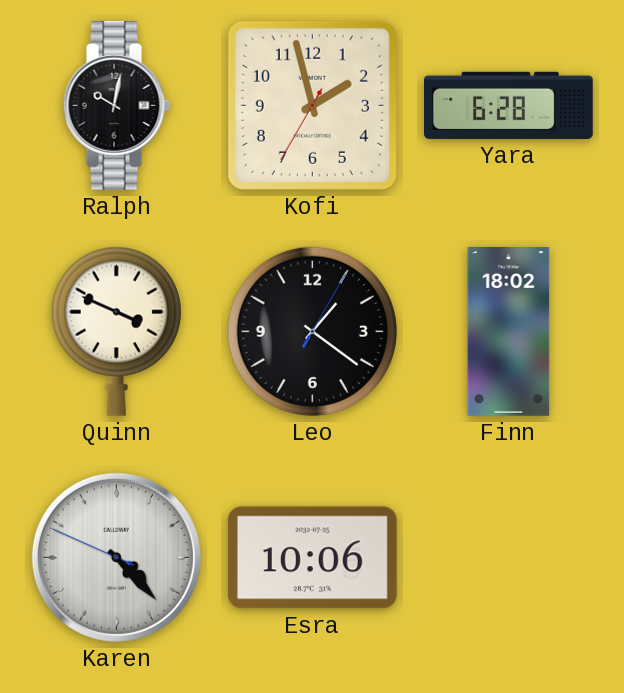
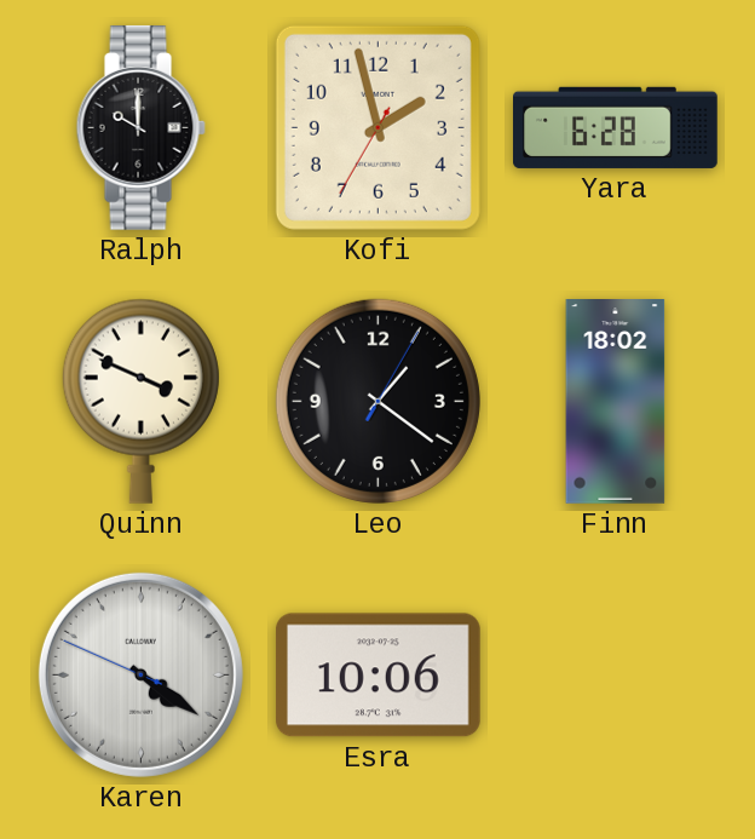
Ralph: 10:02 -> 10:00
Karen: 4:22 -> 4:20
